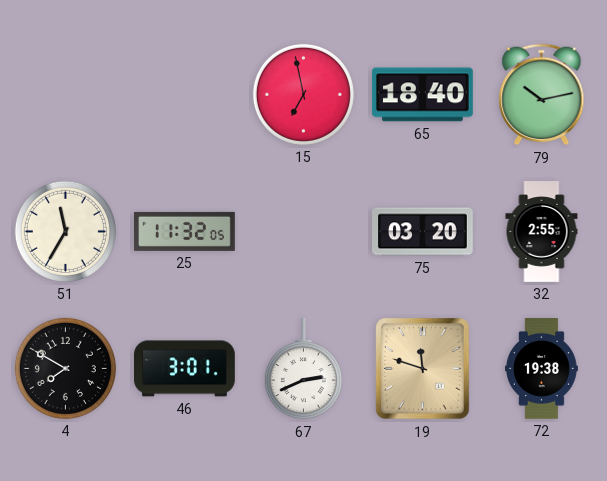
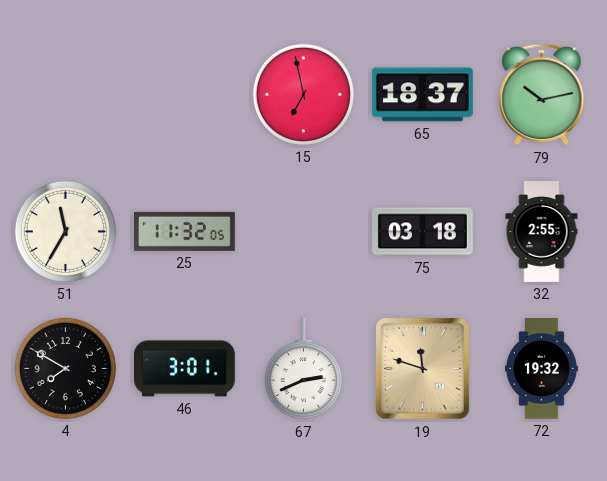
65: 18:40 -> 18:37
75: 03:20 -> 03:18
72: 19:38 -> 19:32
